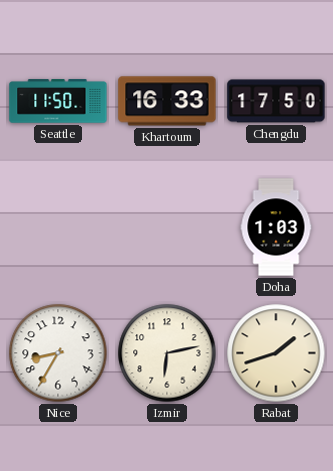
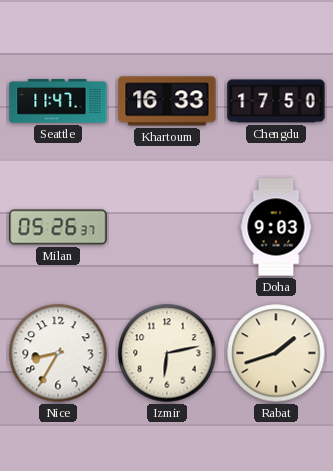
Seattle: 11:50 -> 11:47
Milan: none -> 05:26
Doha: 1:03 -> 9:03
